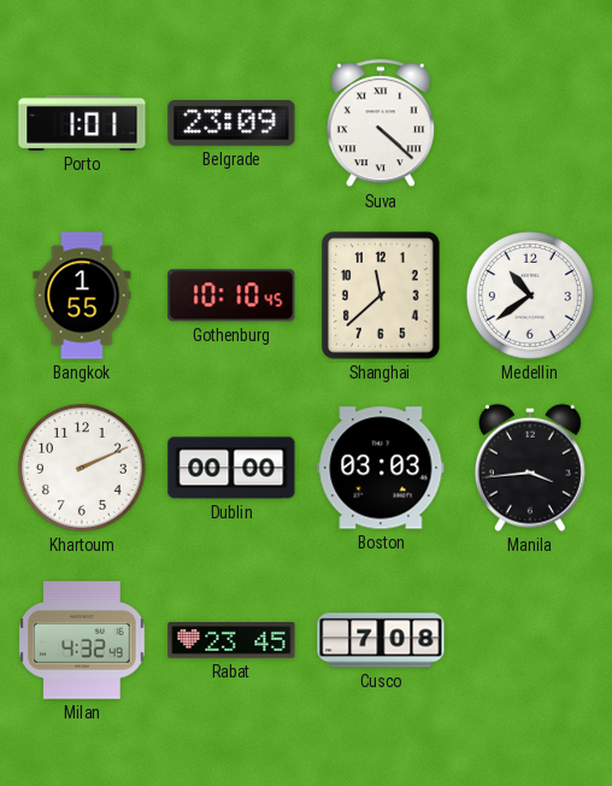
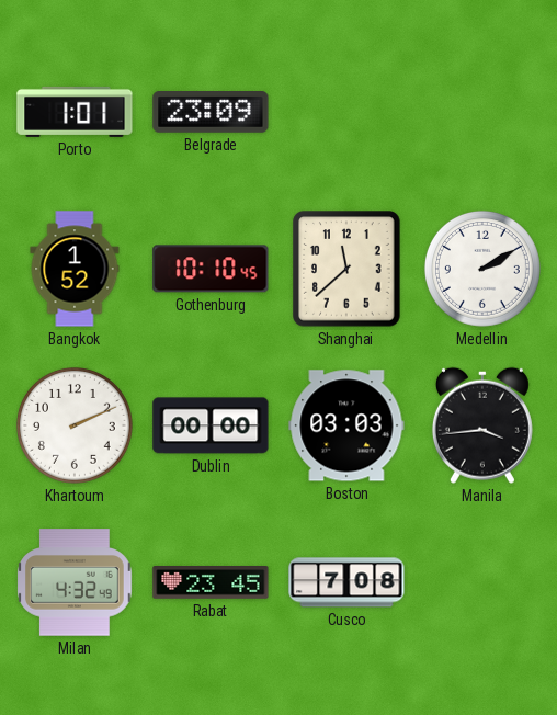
Suva: 4:22 -> none
Bangkok: 1:55 -> 1:52
Medellin: 10:39 -> 2:10
